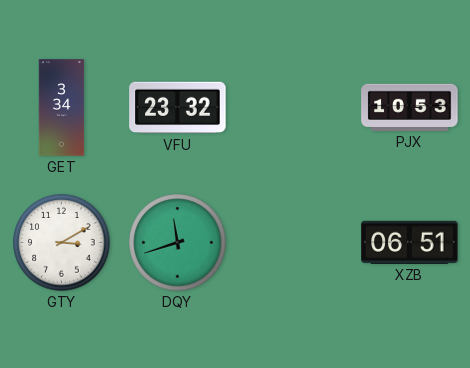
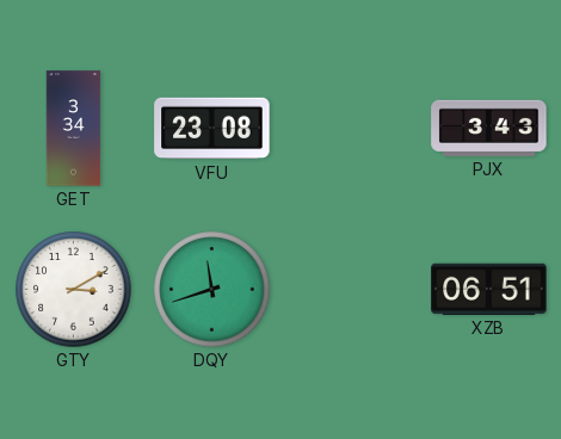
VFU: 23:32 -> 23:08
PJX: 10:53 -> 3:43
